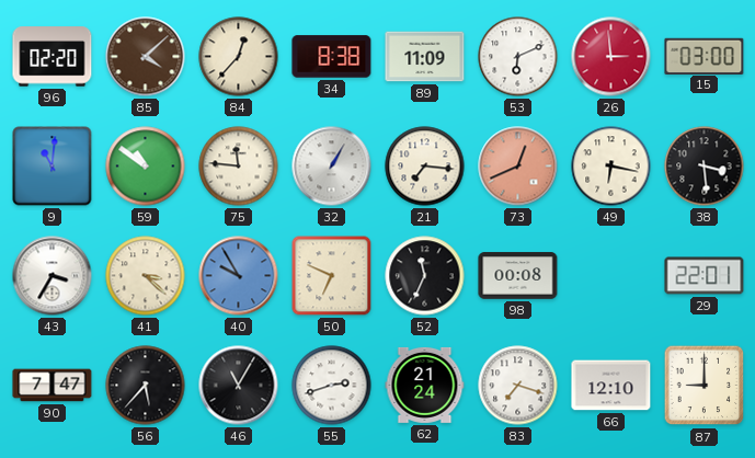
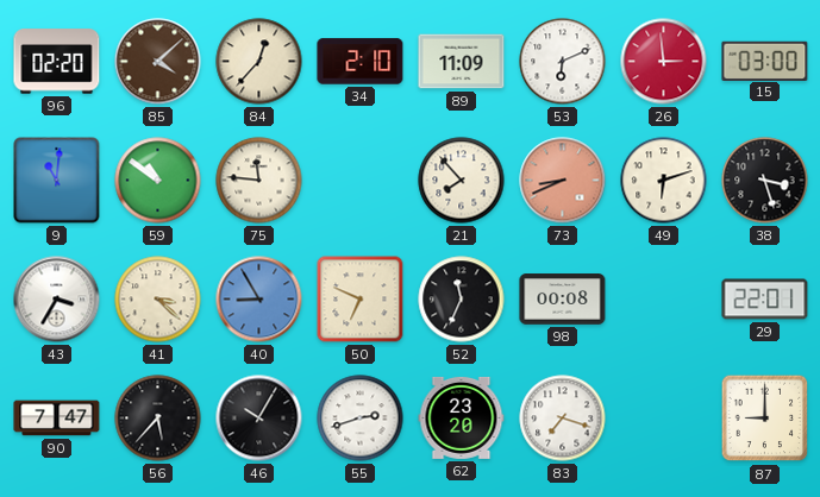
34: 8:38 -> 2:10
32: 1:05 -> none
21: 7:16 -> 7:53
73: 12:41 -> 8:41
49: 6:17 -> 6:12
38: 3:29 -> 3:27
40: 9:55 -> 8:55
46: 11:05 -> 10:05
62: 21:24 -> 23:20
66: 12:10 -> none
